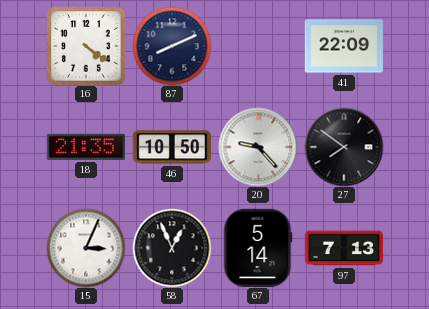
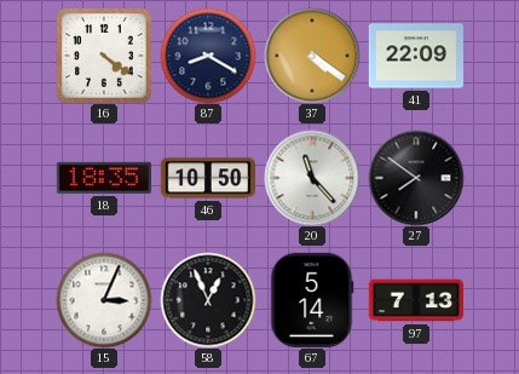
87: 8:11 -> 8:20
37: none -> 4:21
18: 21:35 -> 18:35
20: 9:23 -> 11:23
